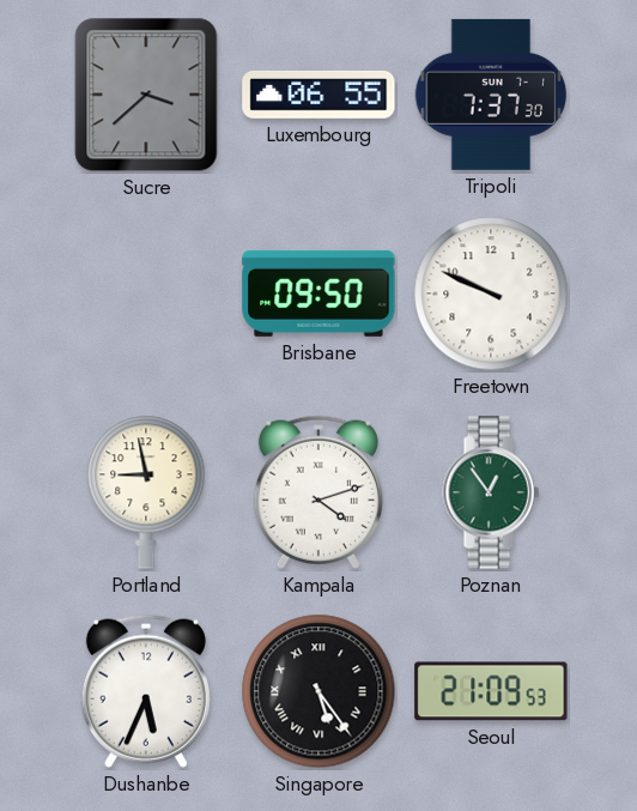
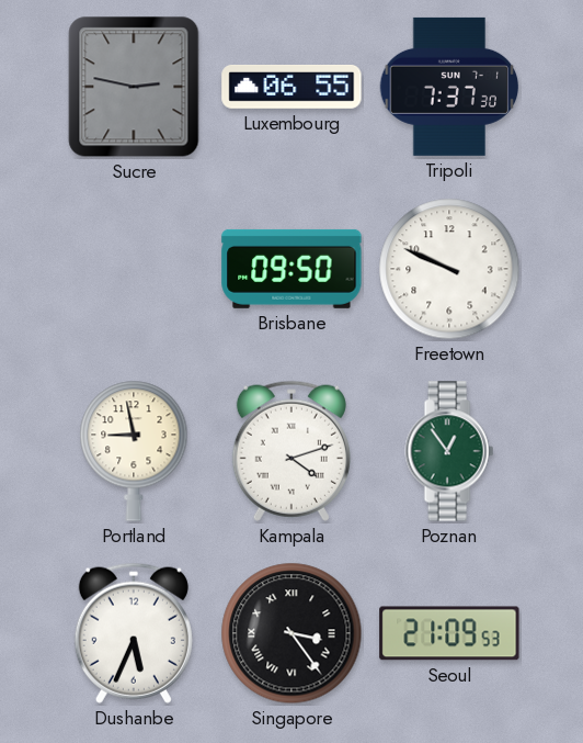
Sucre: 3:38 -> 2:47
Singapore: 5:24 -> 3:24
